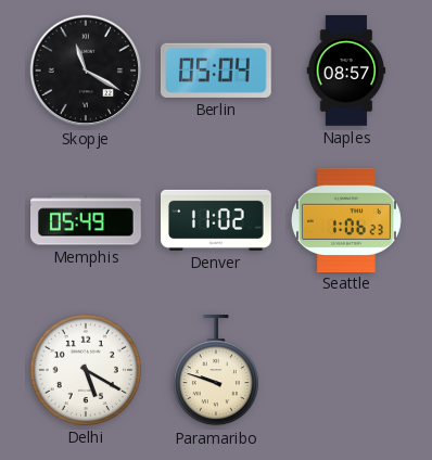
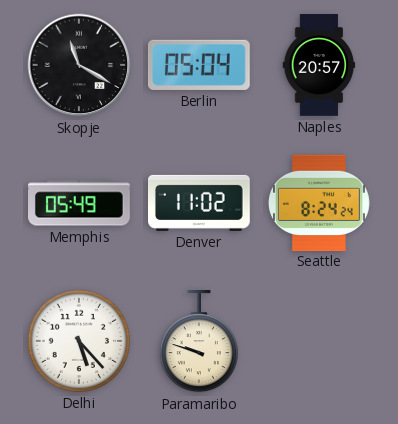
Naples: 08:57 -> 20:57
Seattle: 1:06 -> 8:24
Delhi: 5:20 -> 5:23
